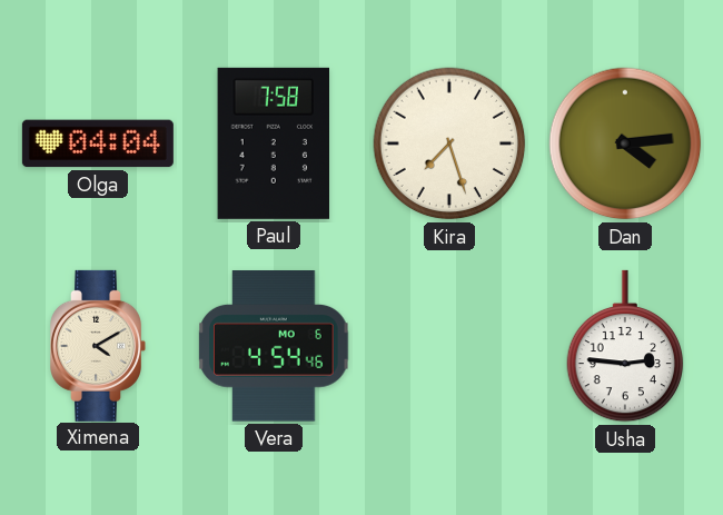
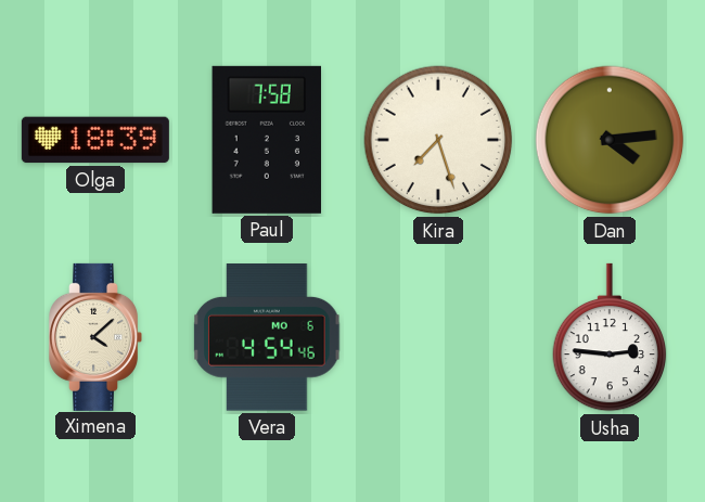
Olga: 04:04 -> 18:39
Ximena: 4:10 -> 4:08
